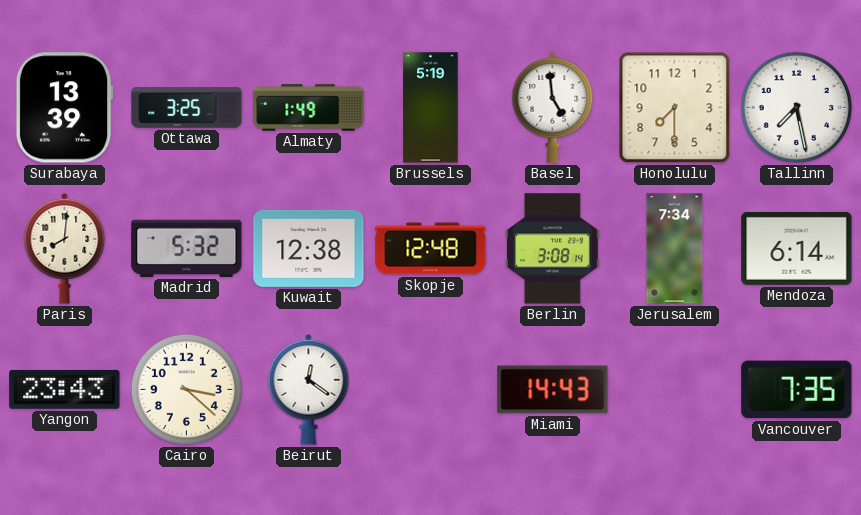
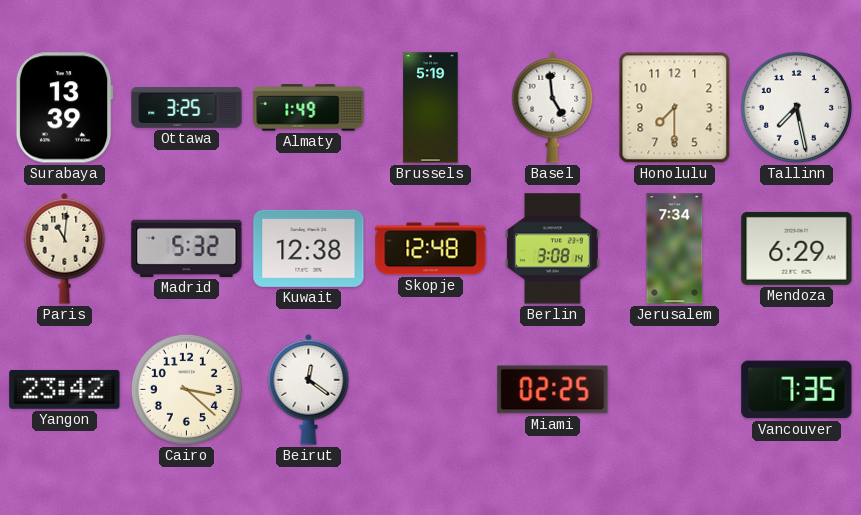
Paris: 8:01 -> 11:01
Mendoza: 6:14 -> 6:29
Yangon: 23:43 -> 23:42
Miami: 14:43 -> 02:25
